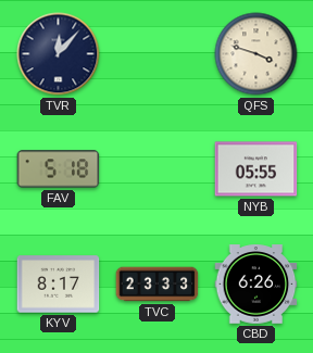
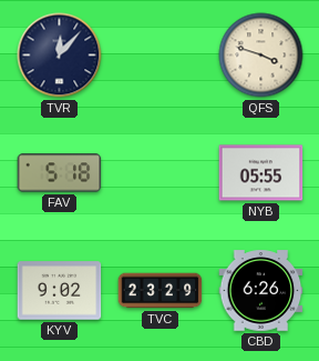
KYV: 8:17 -> 9:02
TVC: 23:33 -> 23:29
